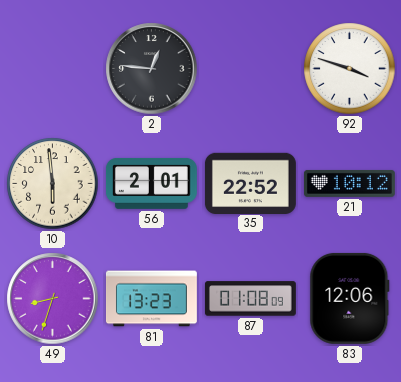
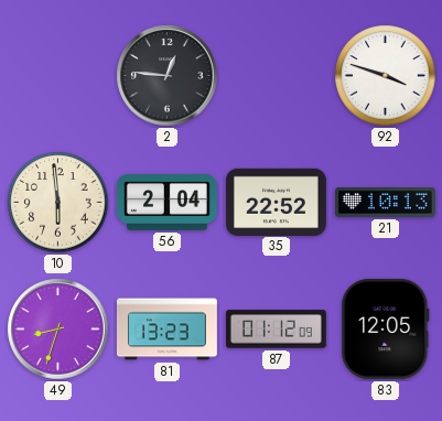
56: 2:01 -> 2:04
21: 10:12 -> 10:13
87: 01:08 -> 01:12
83: 12:06 -> 12:05
